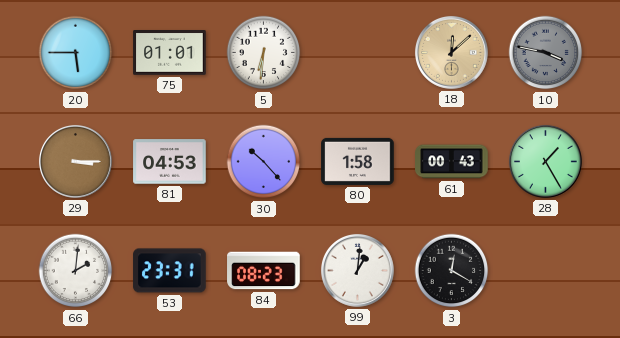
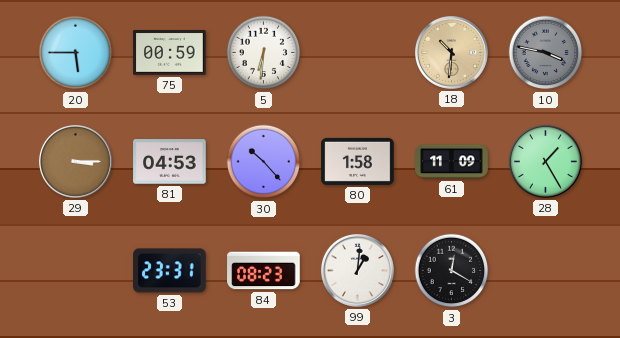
75: 01:01 -> 00:59
18: 12:08 -> 10:31
61: 00:43 -> 11:09
66: 2:01 -> none
